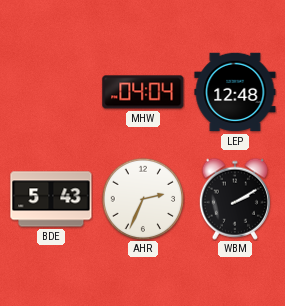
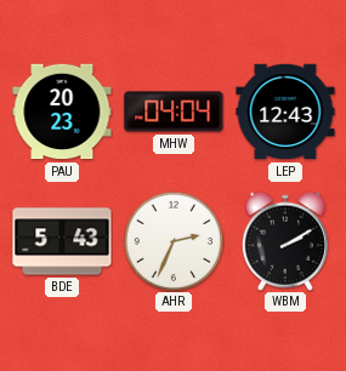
PAU: none -> 20:23
LEP: 12:48 -> 12:43
